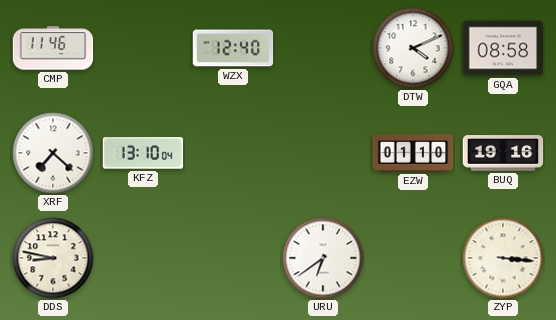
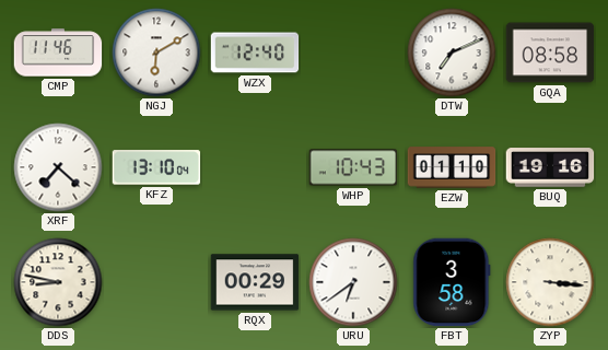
NGJ: none -> 6:10
DTW: 4:11 -> 7:11
WHP: none -> 10:43
RQX: none -> 00:29
FBT: none -> 3:58
